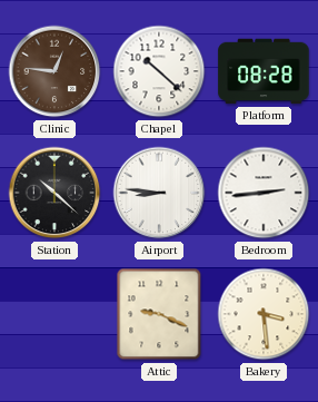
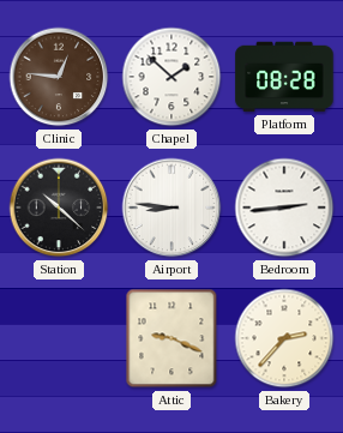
Chapel: 10:22 -> 1:52
Bakery: 3:29 -> 2:37
